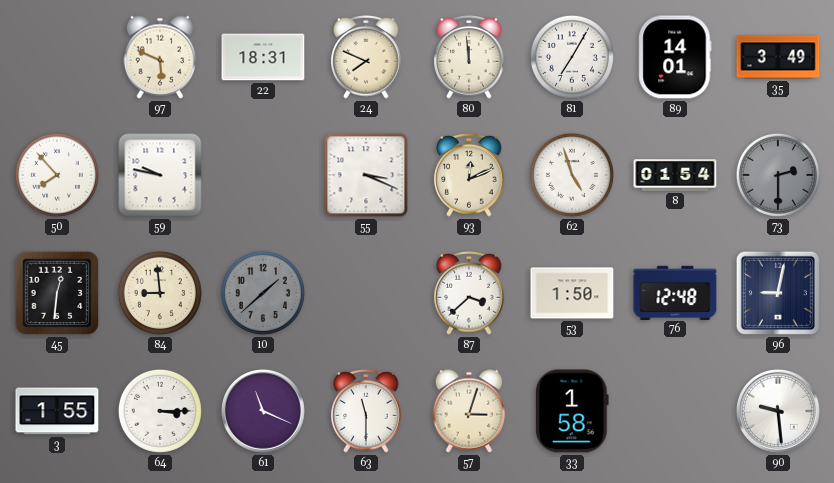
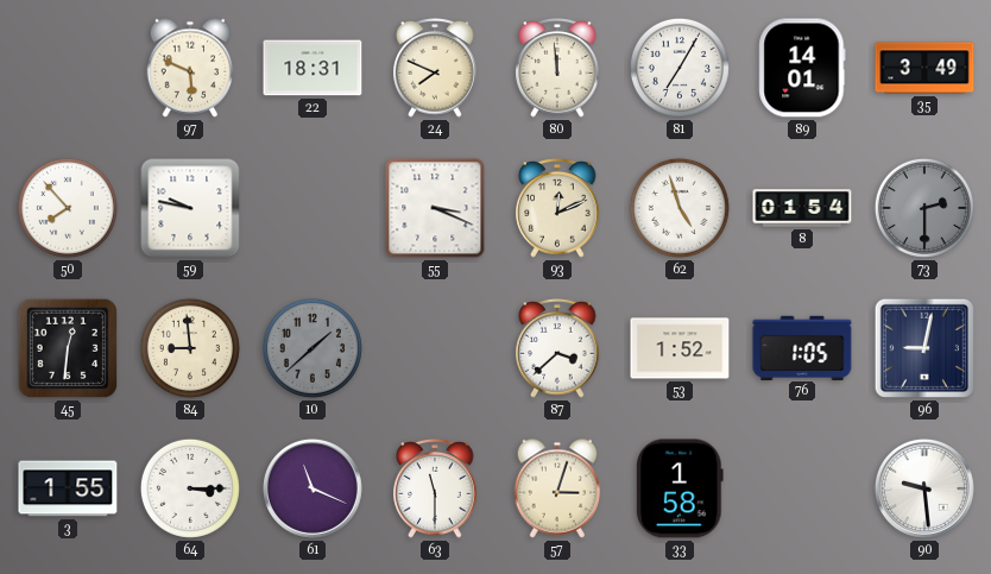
53: 1:50 -> 1:52
76: 12:48 -> 1:05
